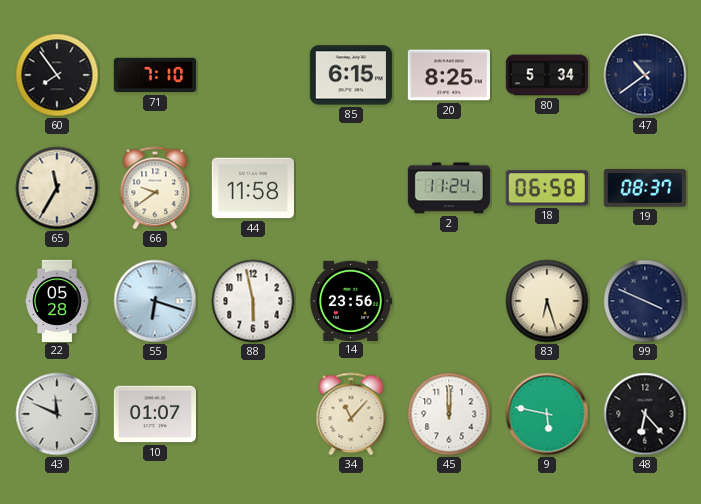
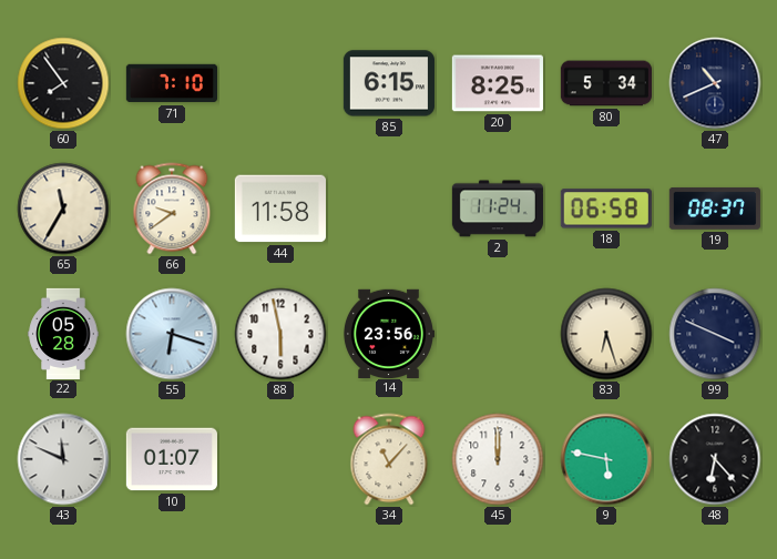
47: 10:39 -> 10:41
